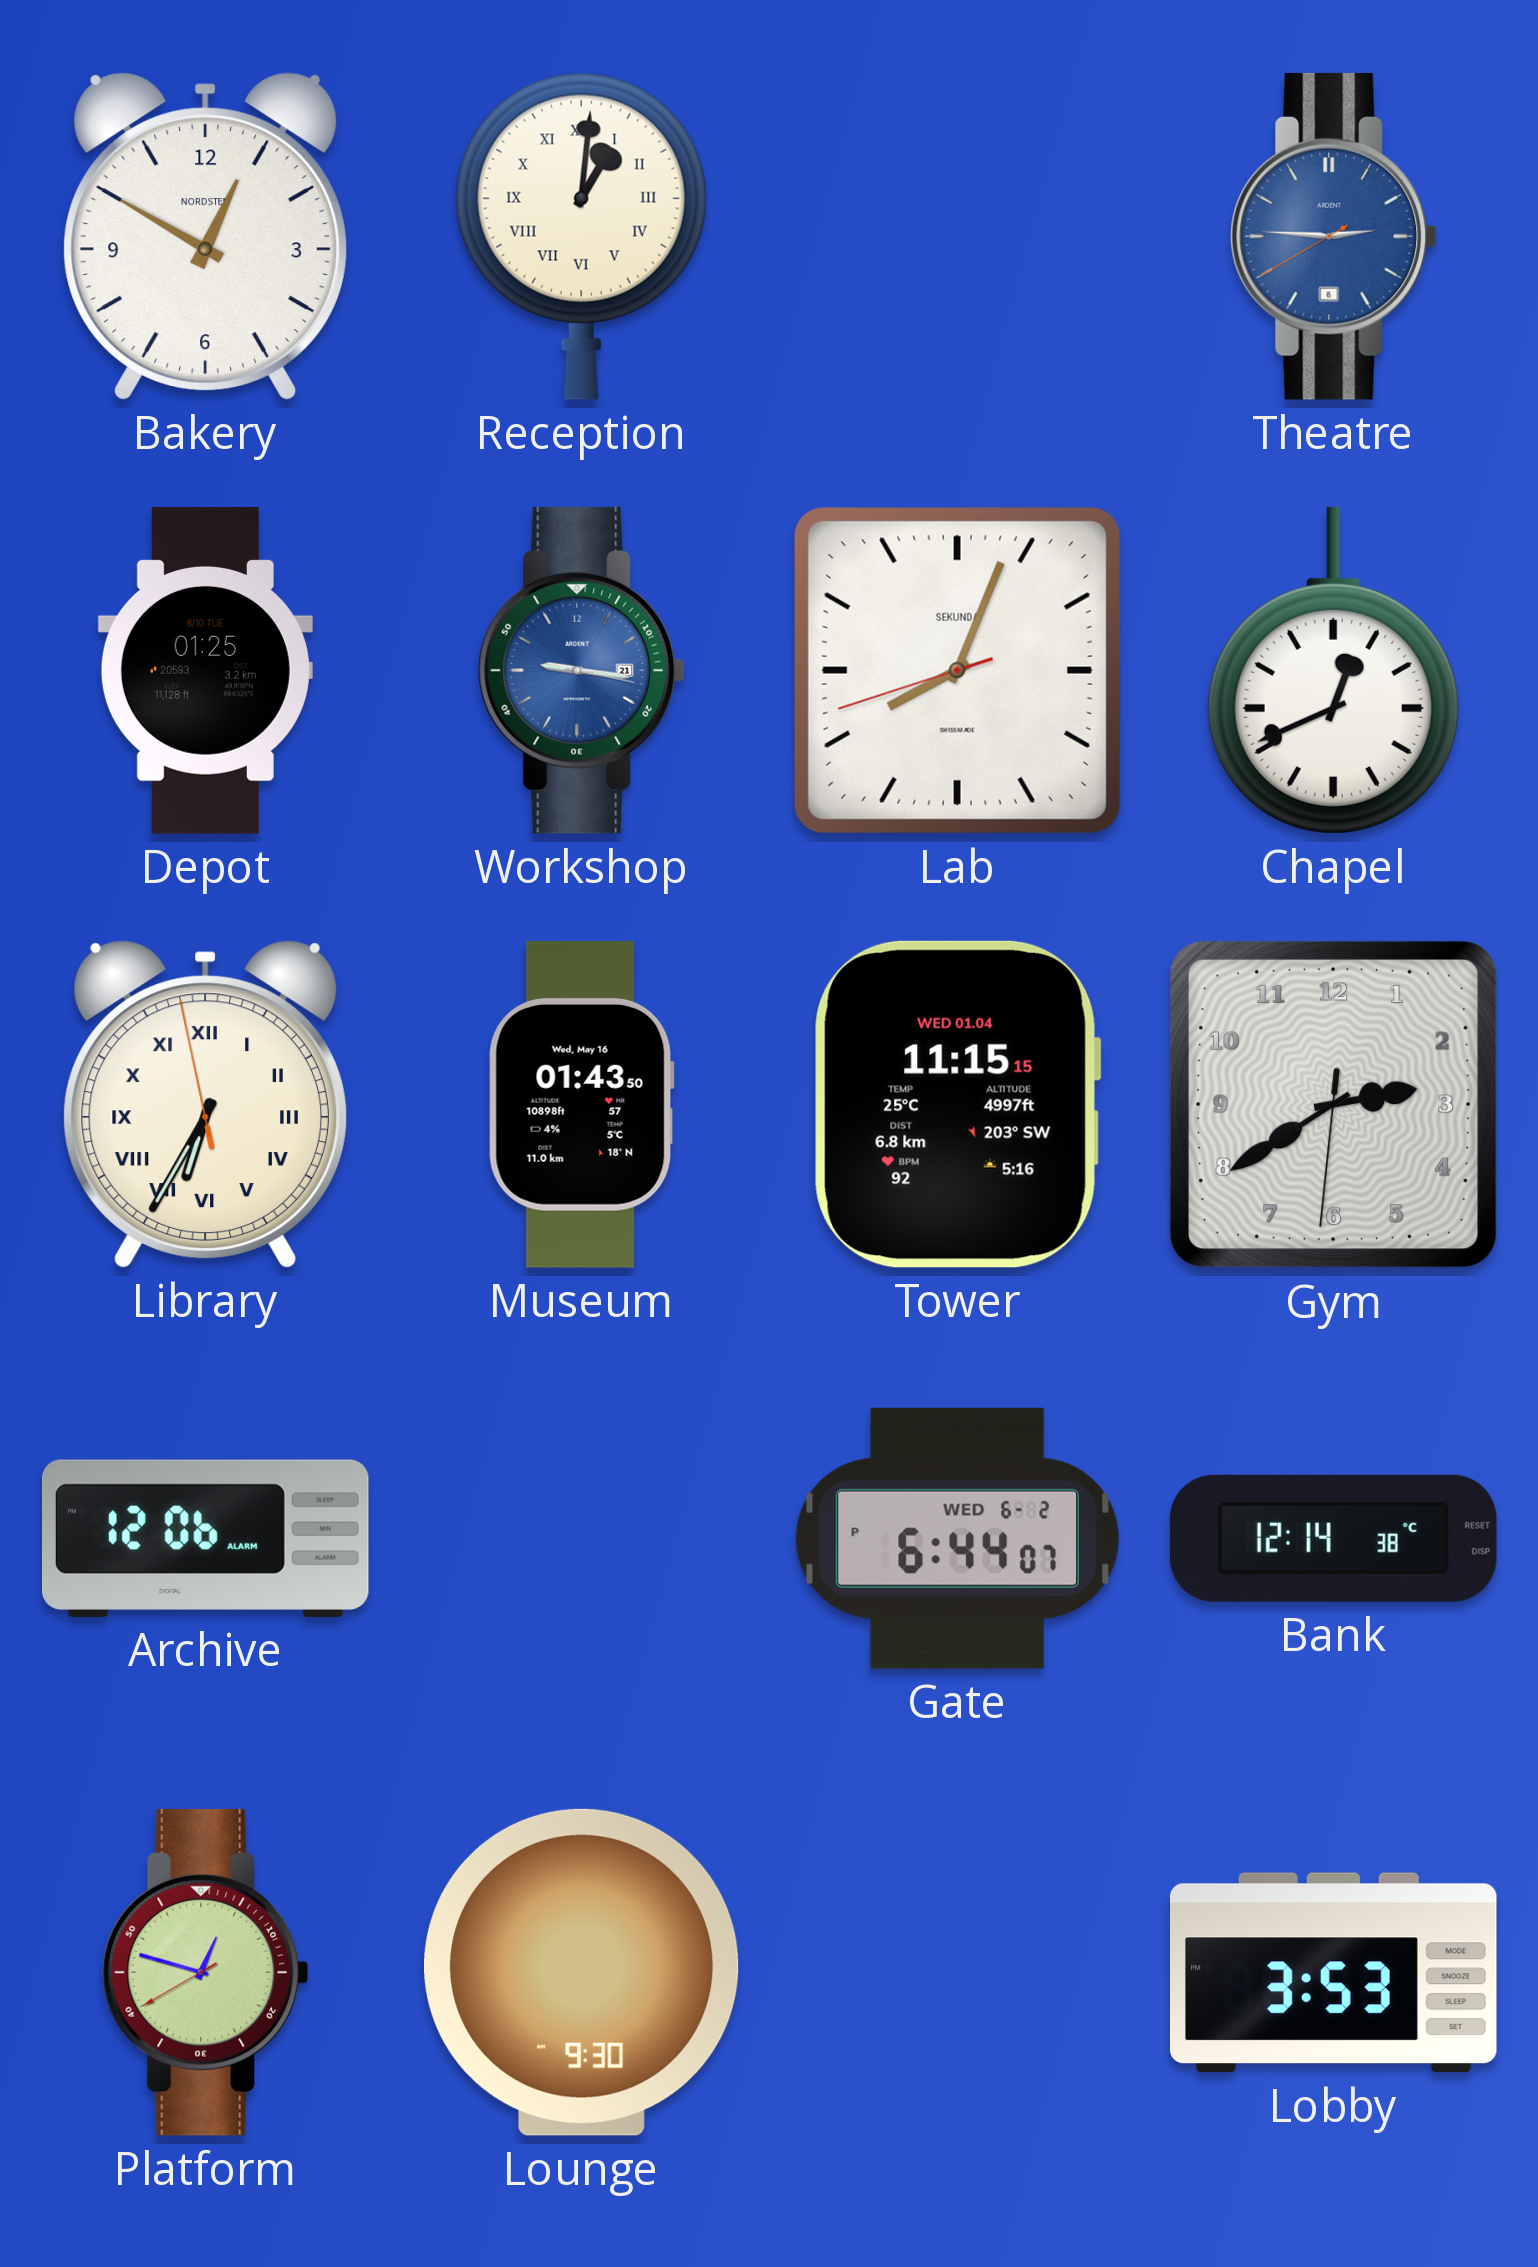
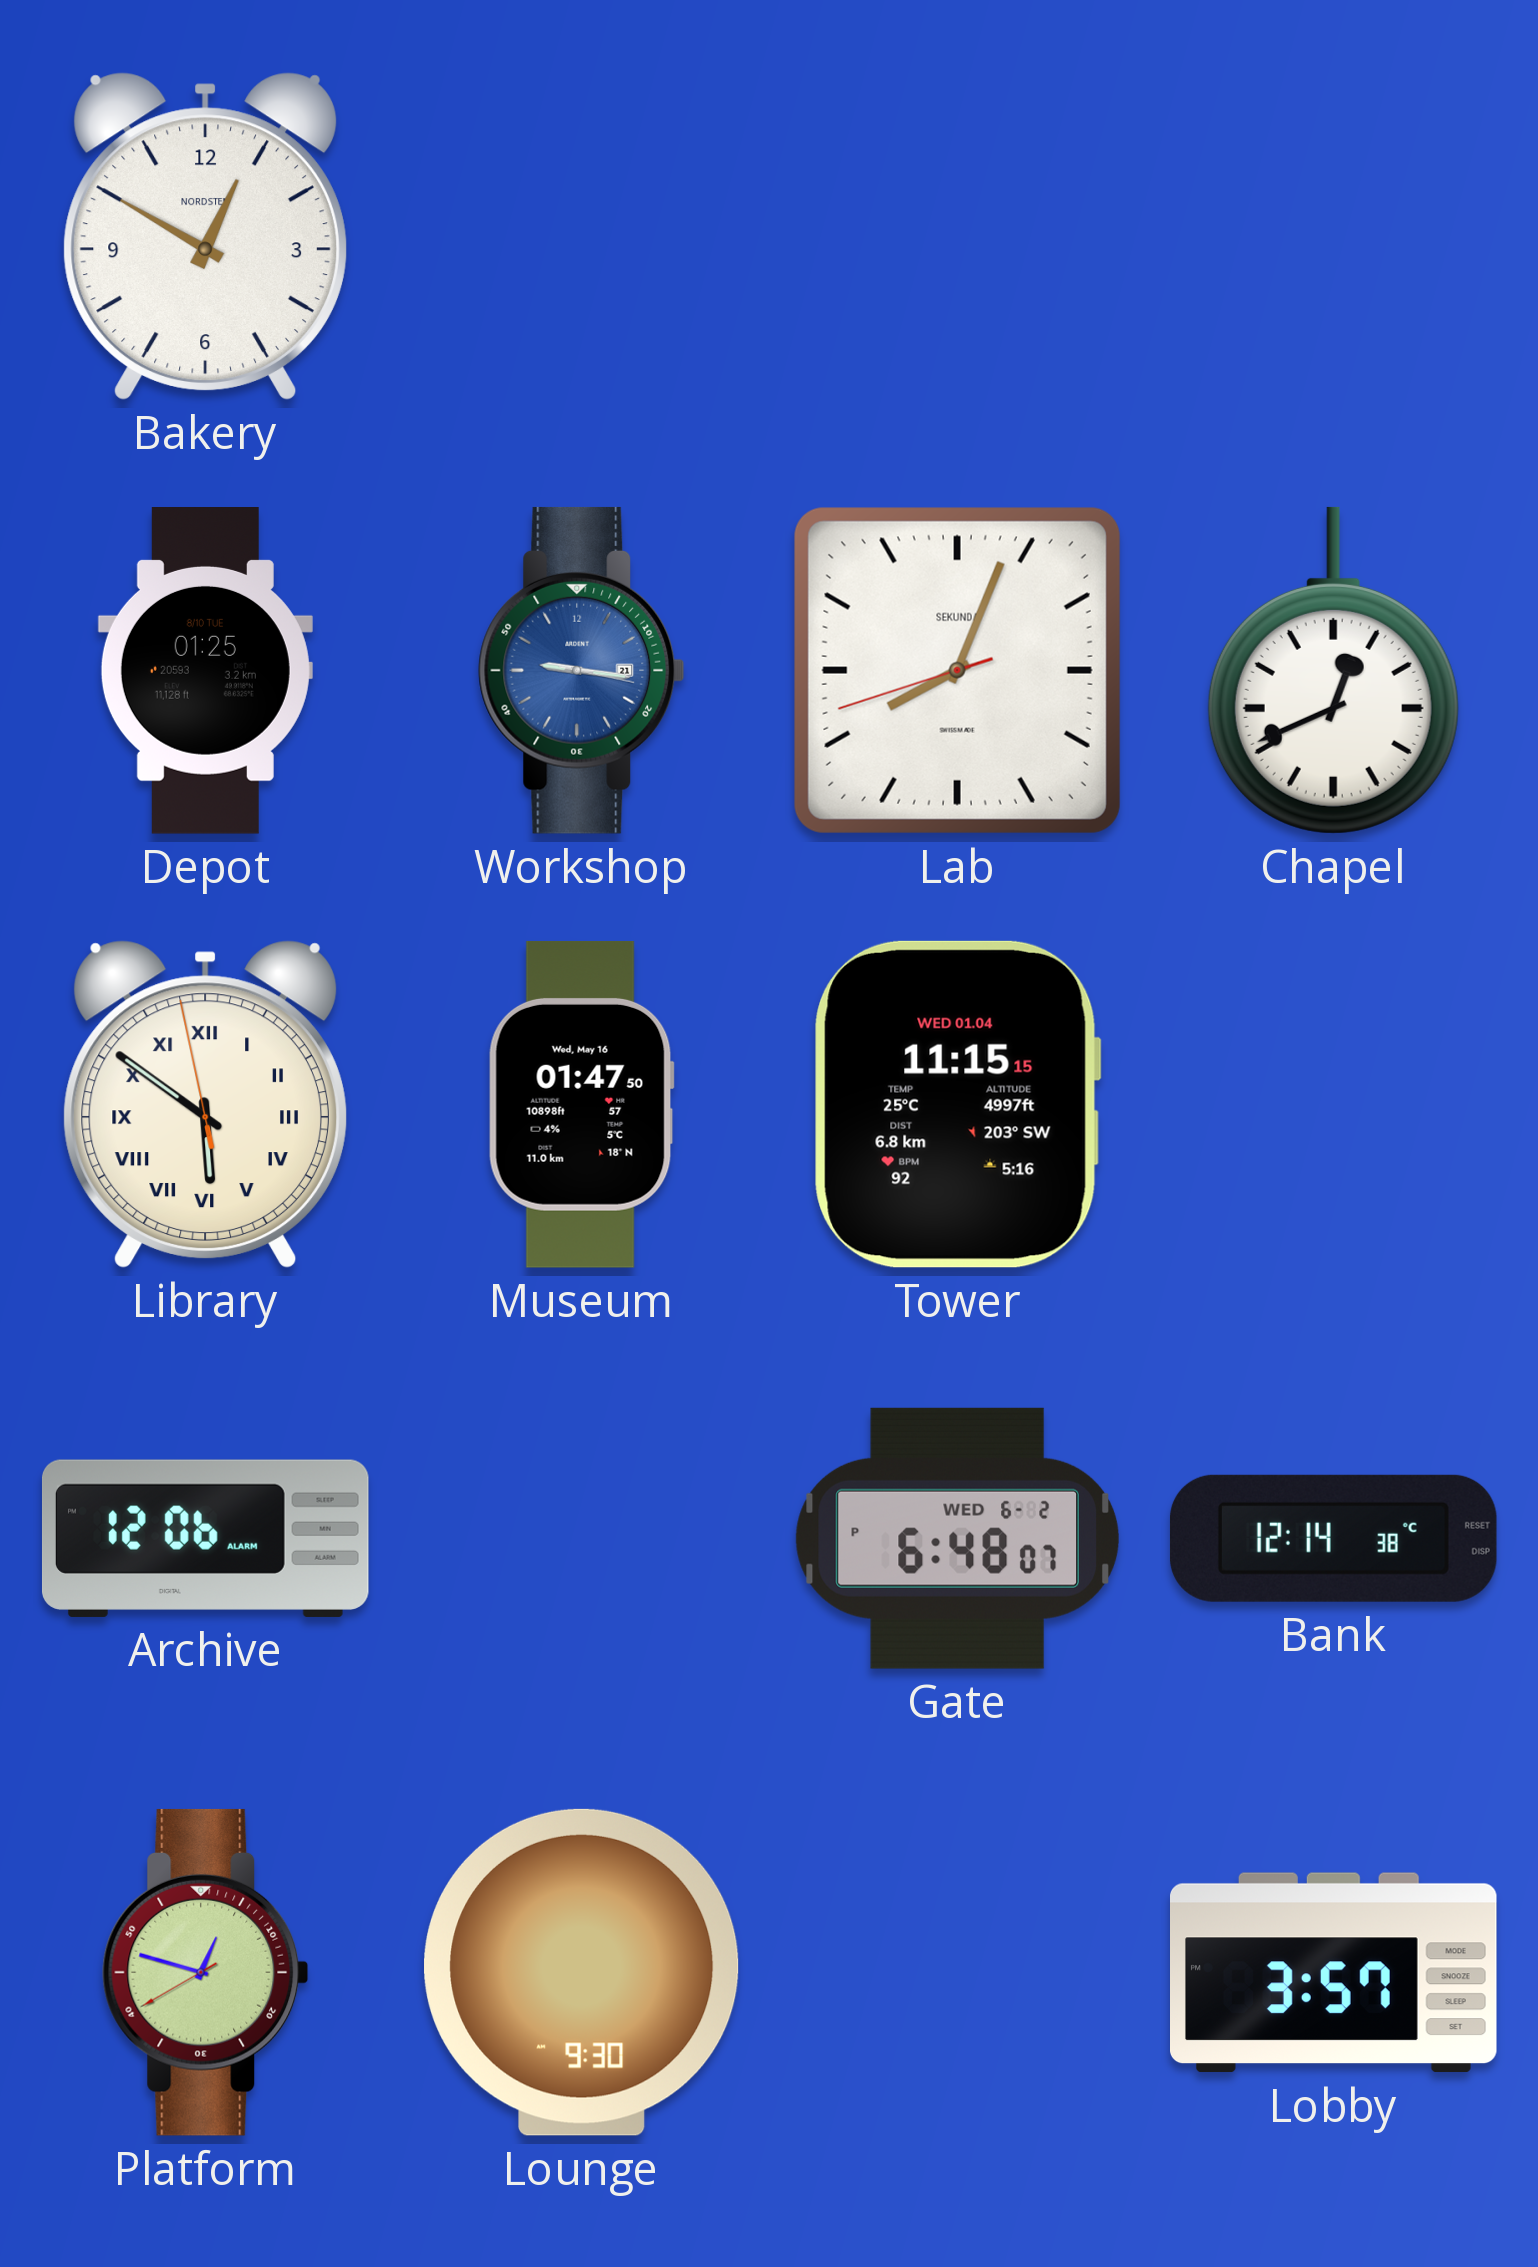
Reception: 1:01 -> none
Theatre: 2:45 -> none
Library: 6:34 -> 5:50
Museum: 01:43 -> 01:47
Gym: 2:39 -> none
Gate: 6:44 -> 6:48
Lobby: 3:53 -> 3:57
